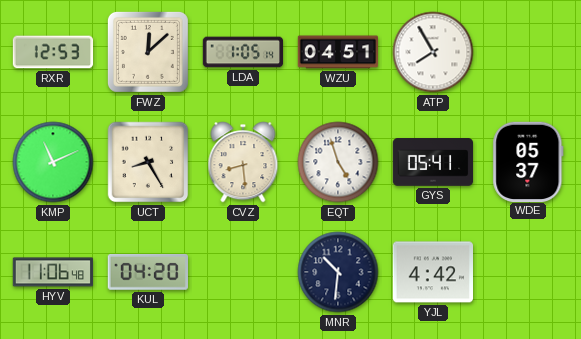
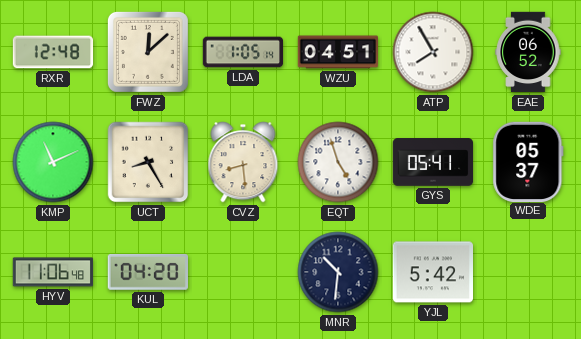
RXR: 12:53 -> 12:48
EAE: none -> 06:52
YJL: 4:42 -> 5:42
